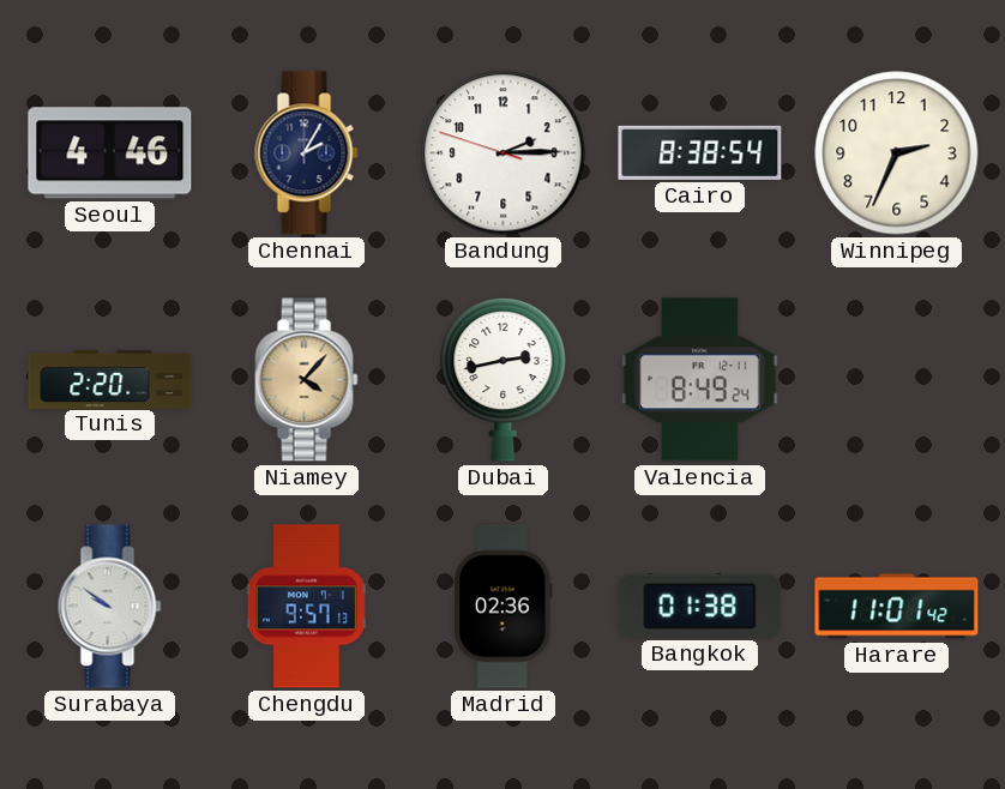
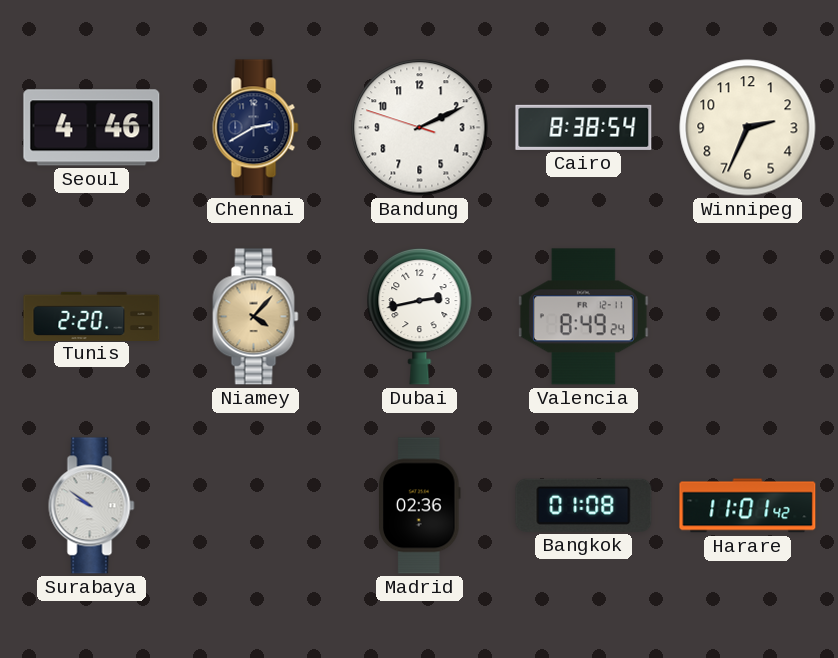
Chennai: 2:05 -> 2:40
Bandung: 2:14 -> 2:10
Chengdu: 9:57 -> none
Bangkok: 01:38 -> 01:08
